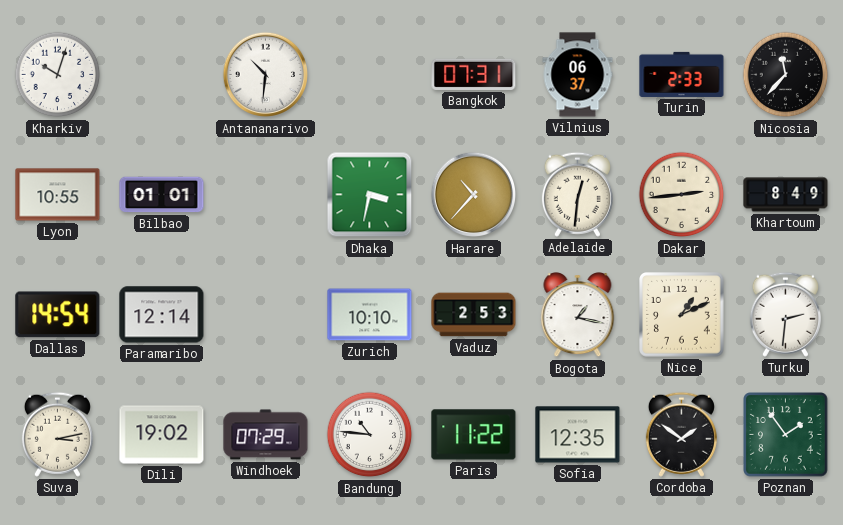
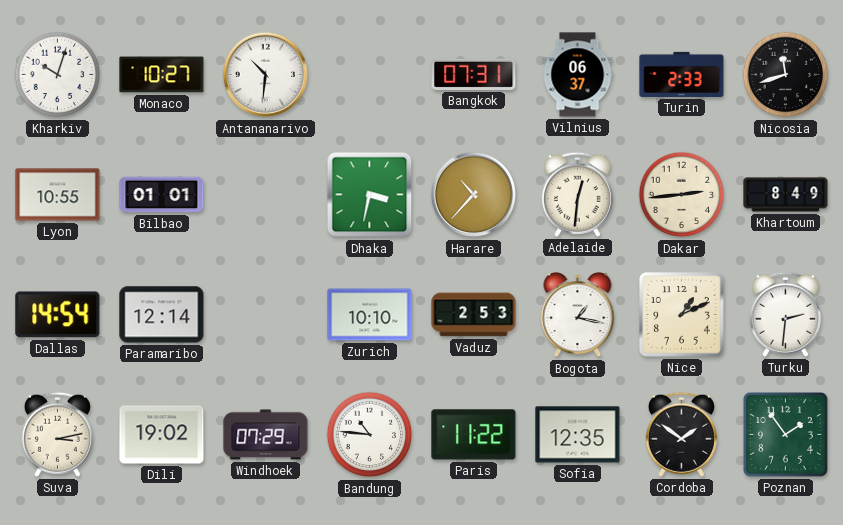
Monaco: none -> 10:27
Nicosia: 11:37 -> 11:42
